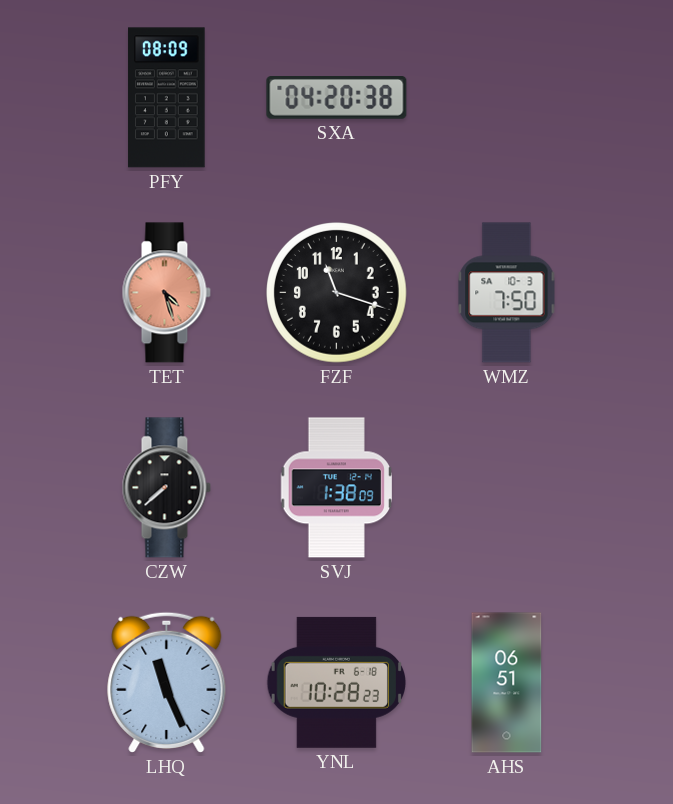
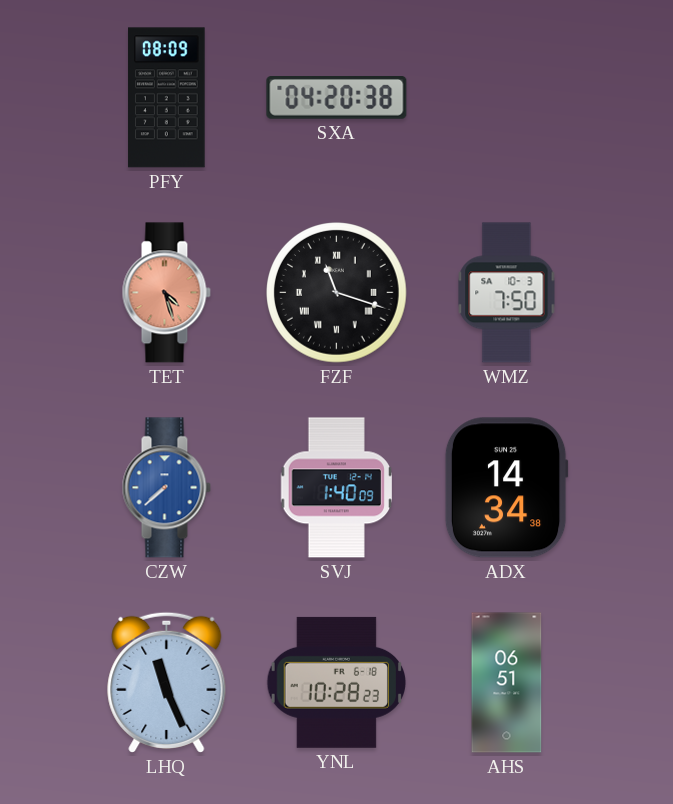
FZF numerals: Arabic -> Roman
CZW dial: black -> blue
SVJ: 1:38 -> 1:40
ADX: none -> 14:34
